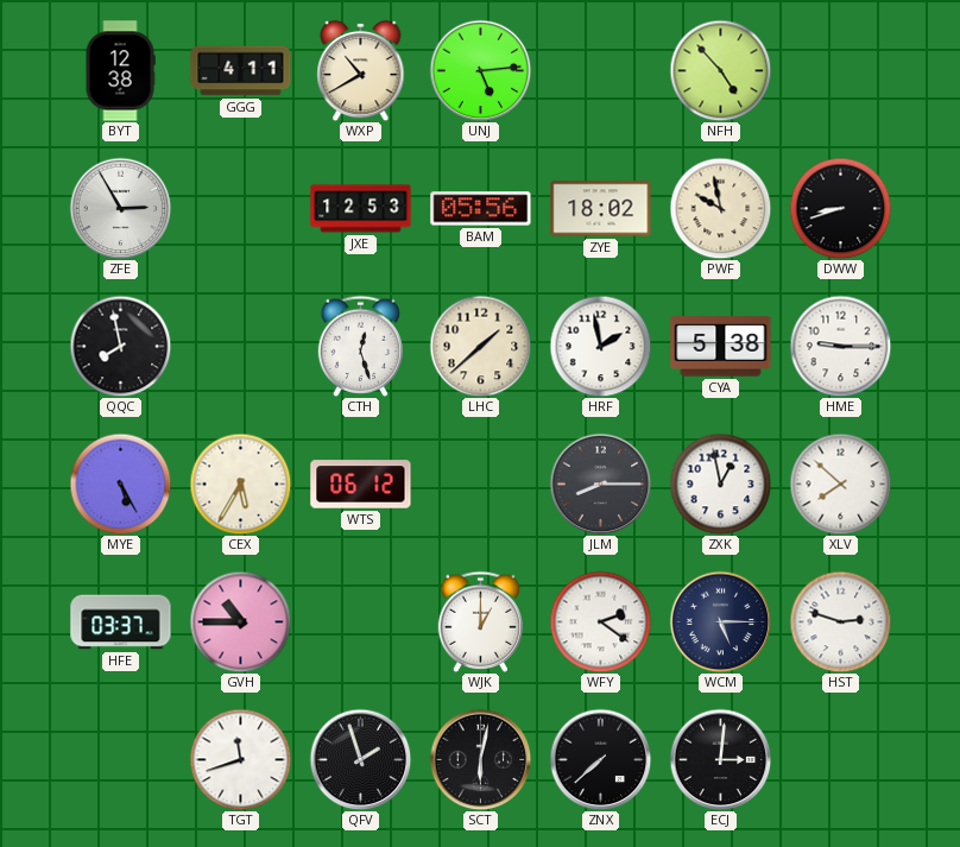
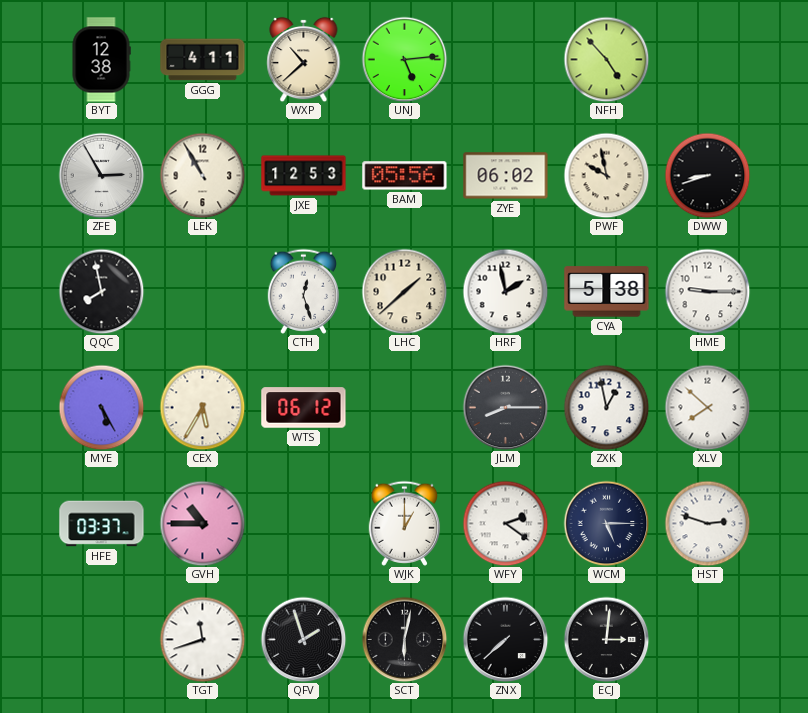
WXP: 10:40 -> 10:38
LEK: none -> 10:55
ZYE: 18:02 -> 06:02
